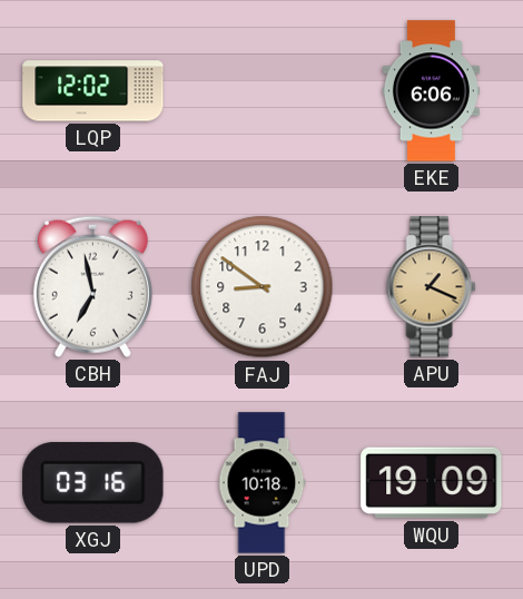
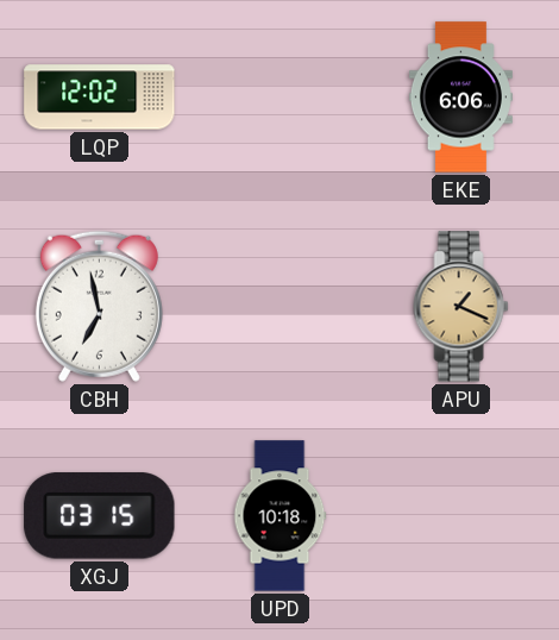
FAJ: 8:51 -> none
XGJ: 03:16 -> 03:15
WQU: 19:09 -> none
